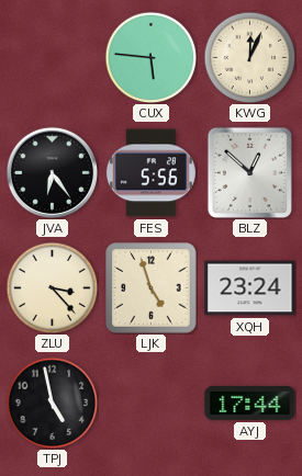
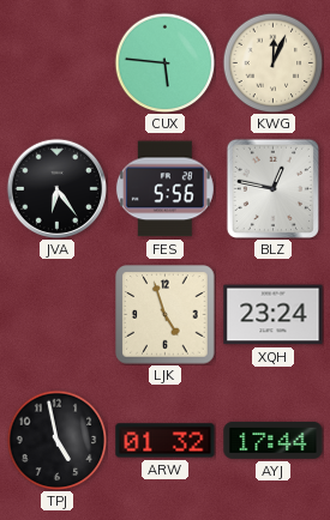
BLZ: 12:52 -> 12:47
ZLU: 3:23 -> none
ARW: none -> 01:32
